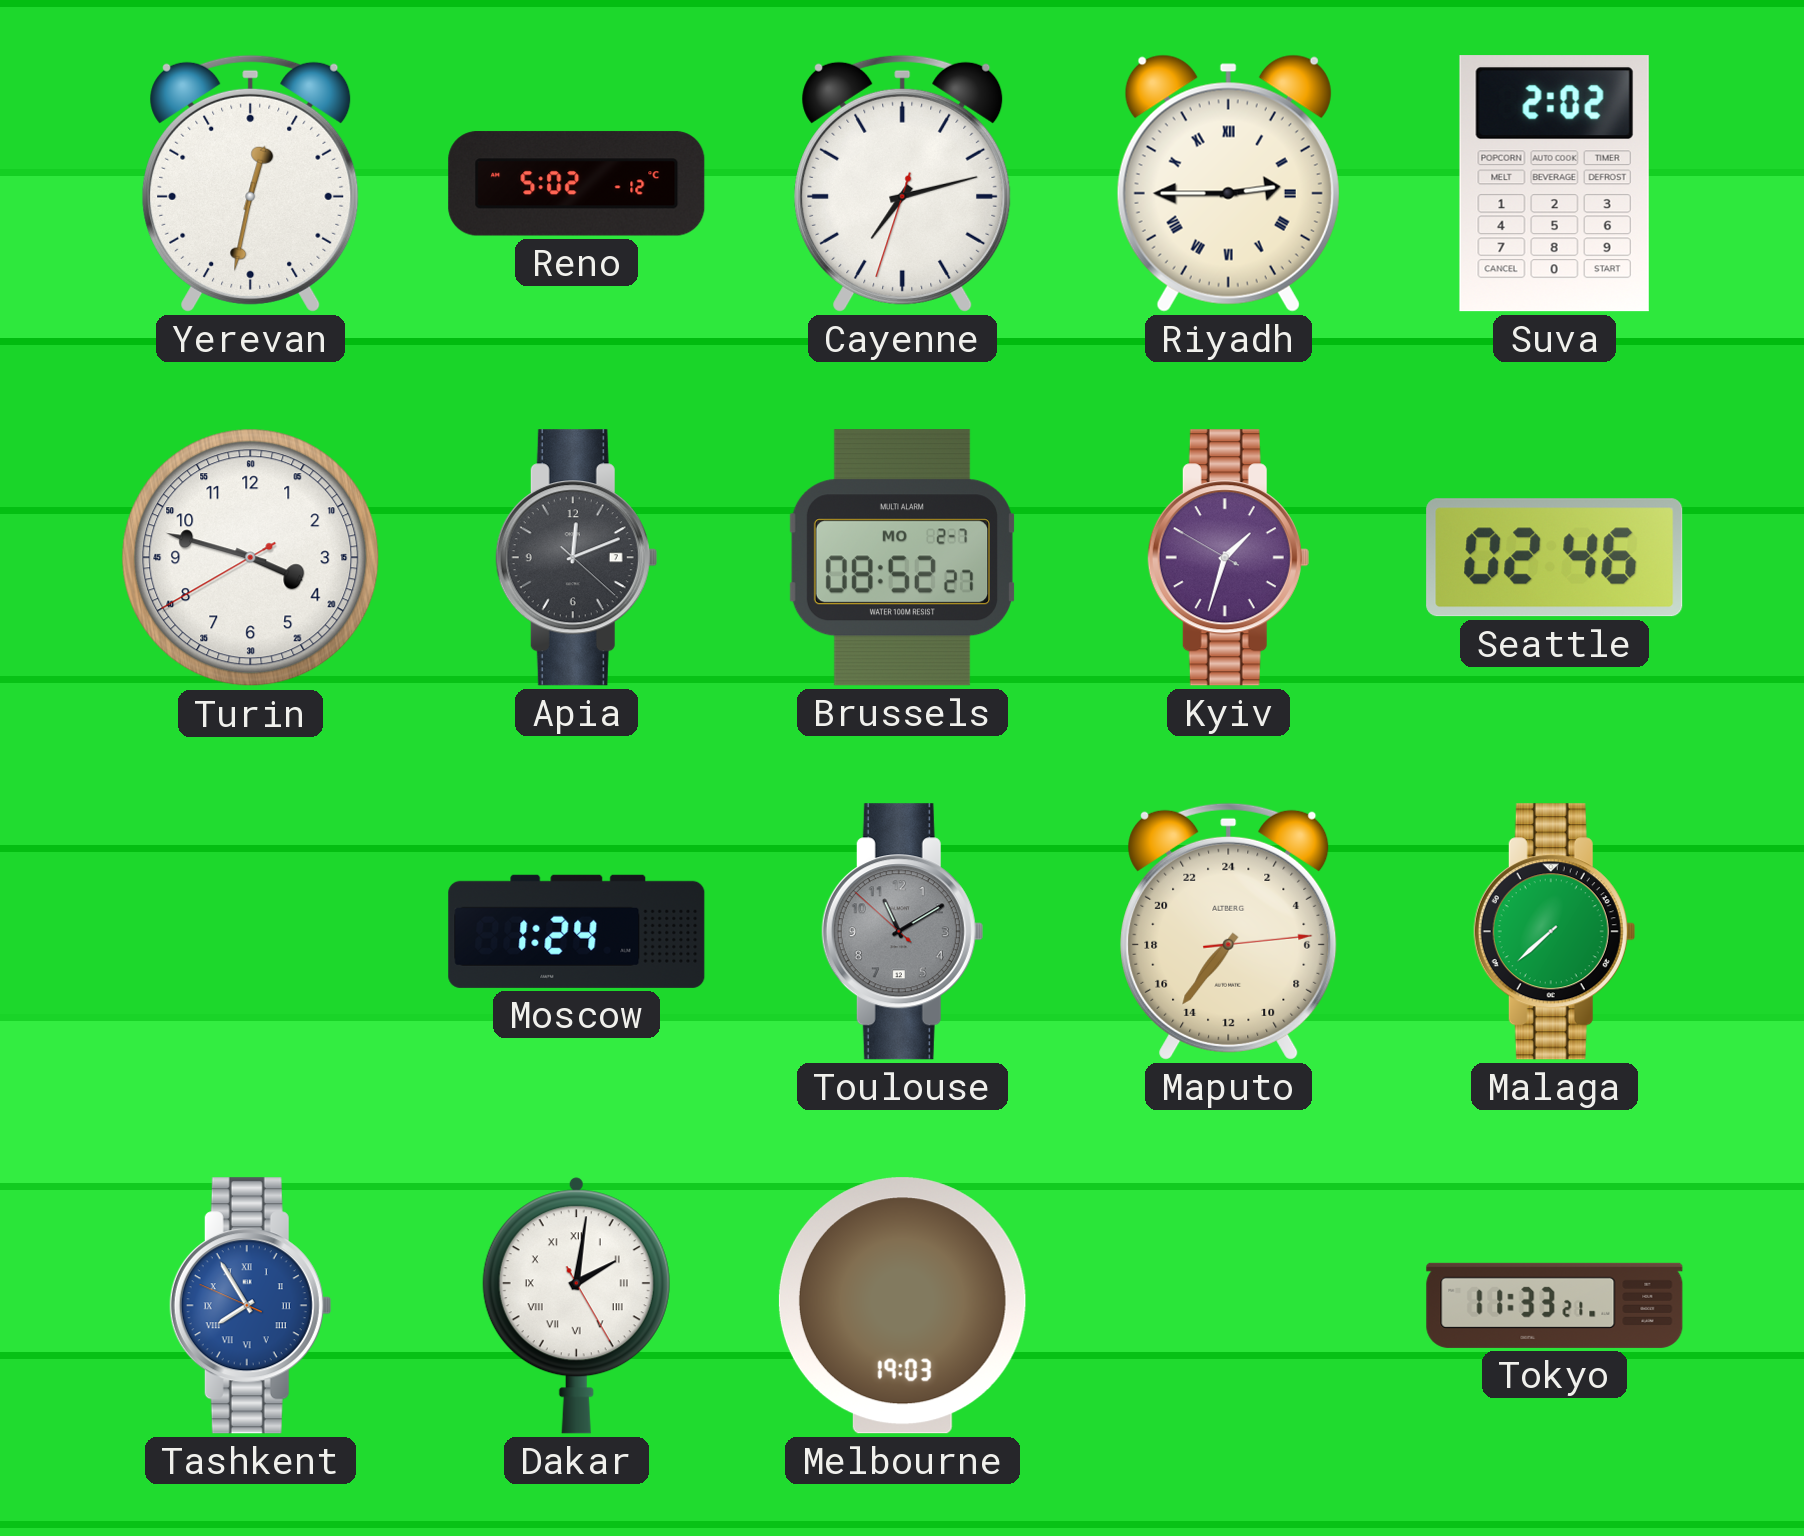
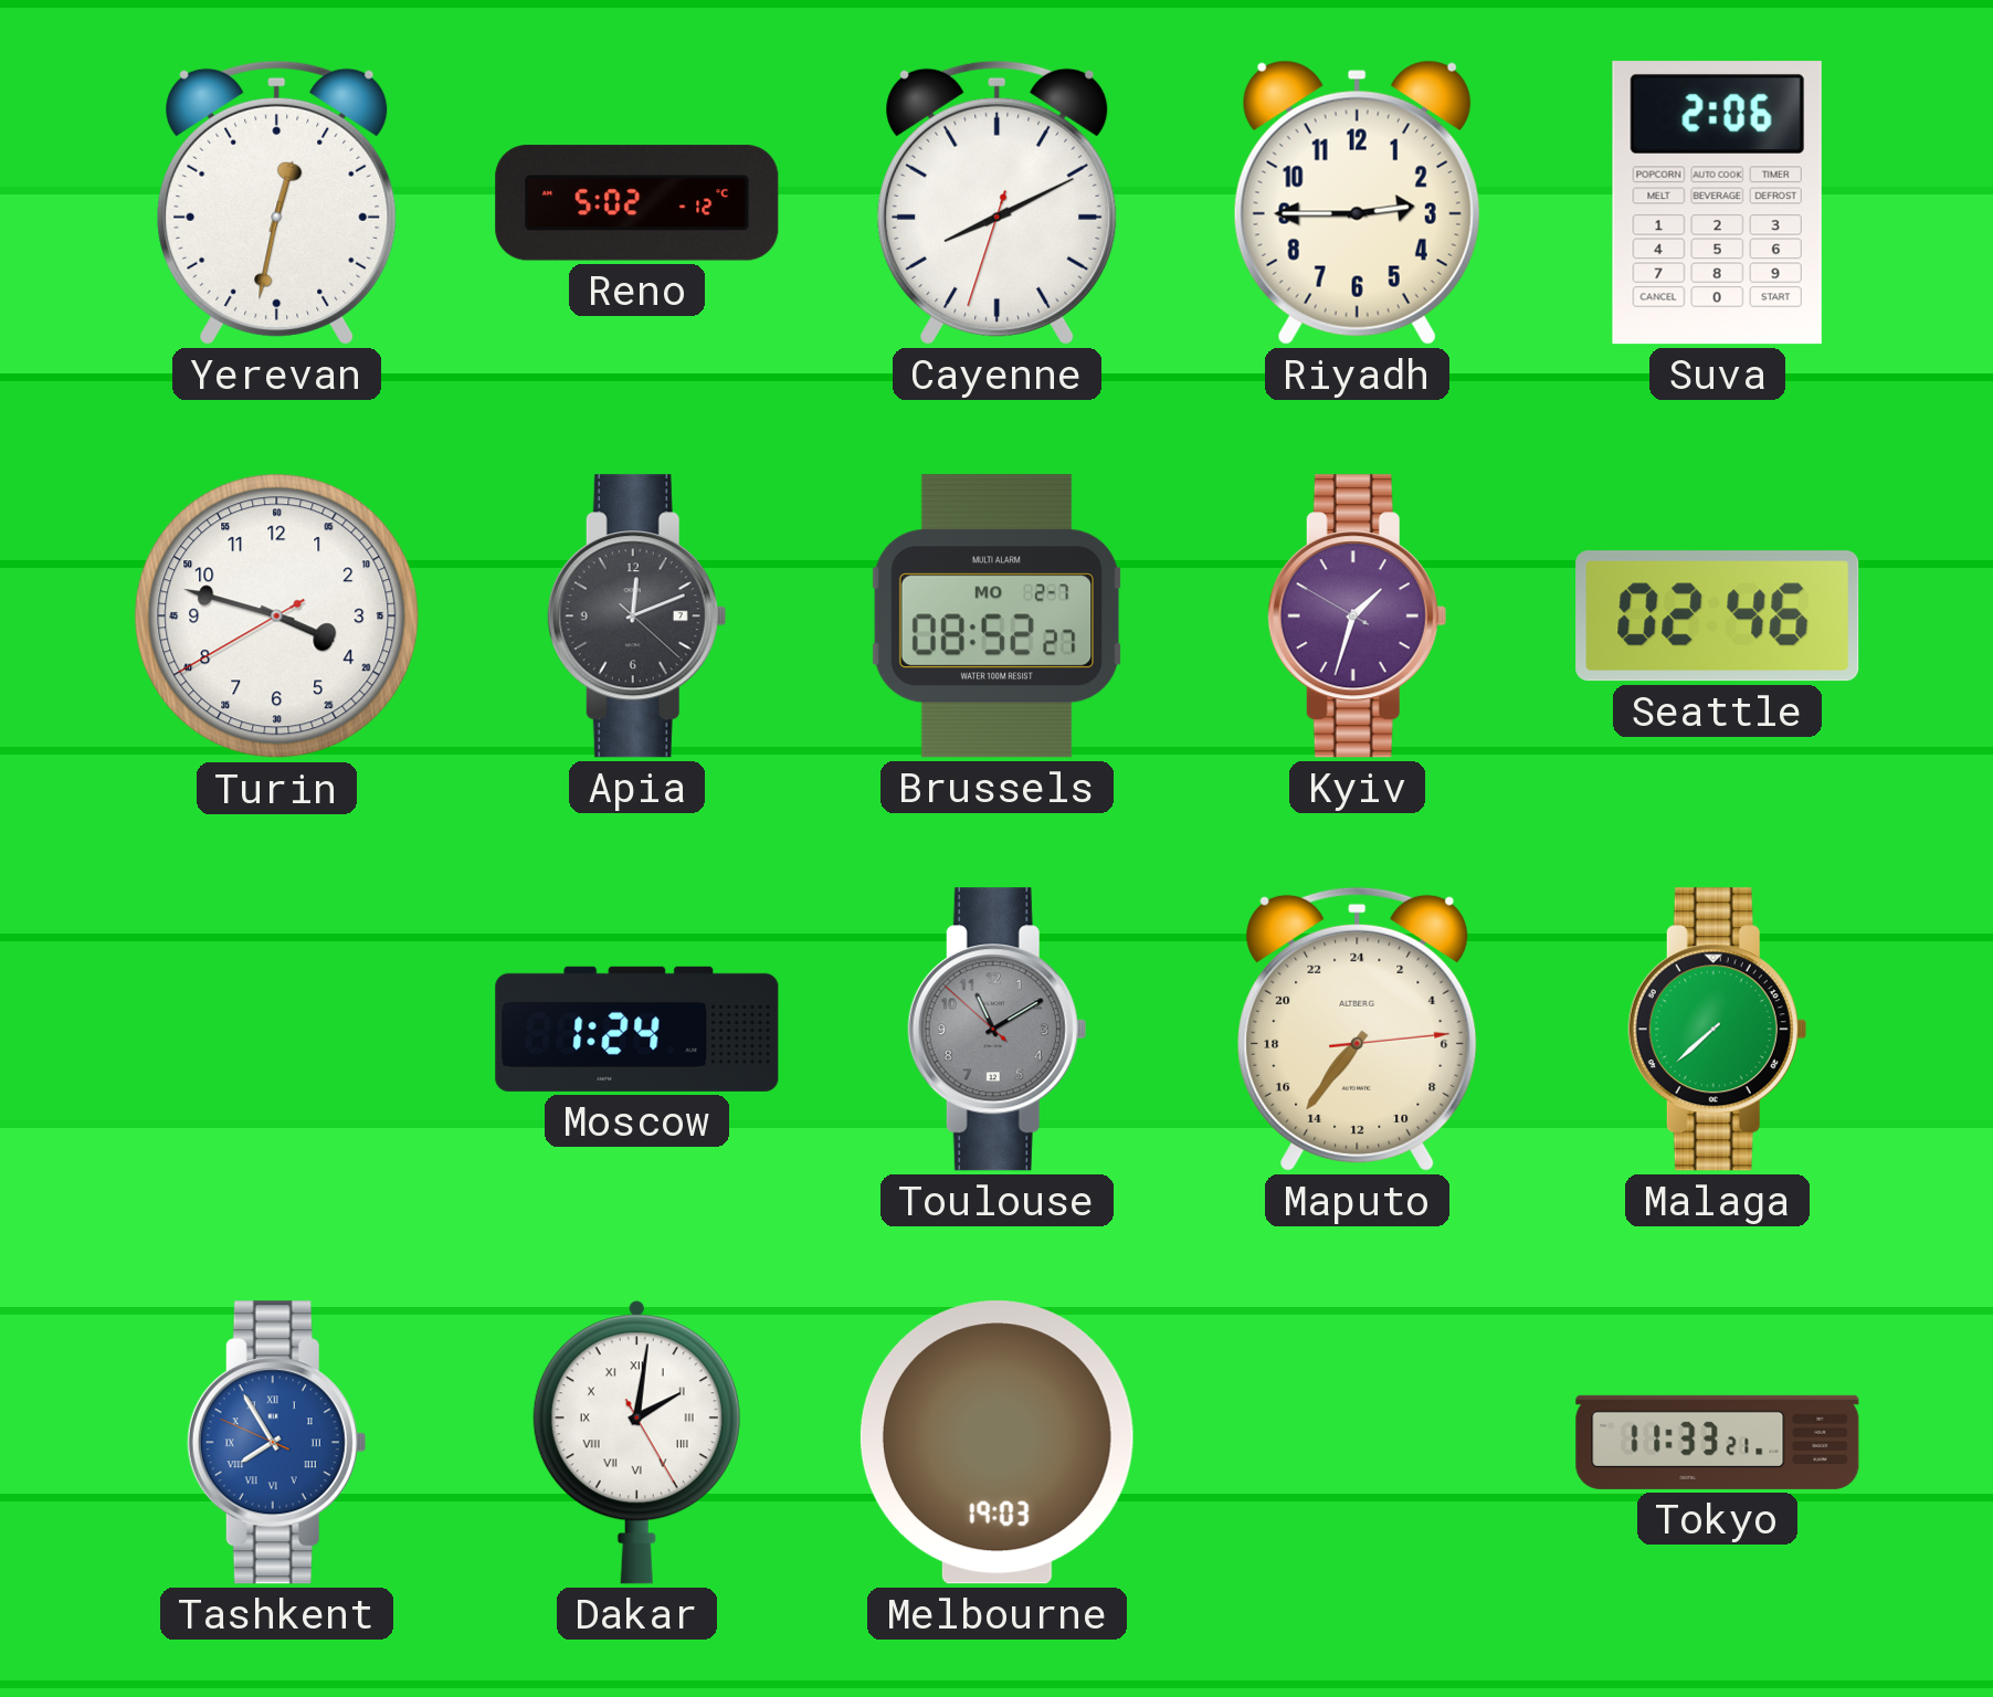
Cayenne: 7:12 -> 8:10
Riyadh numerals: Roman -> Arabic
Suva: 2:02 -> 2:06
